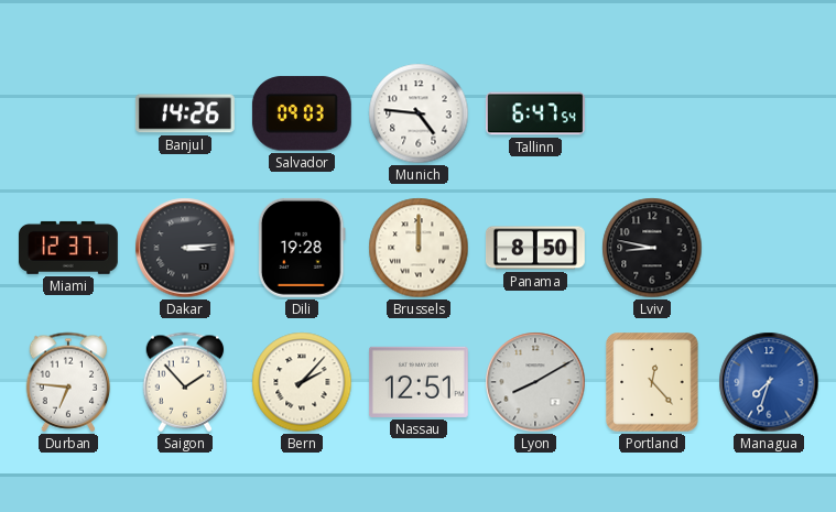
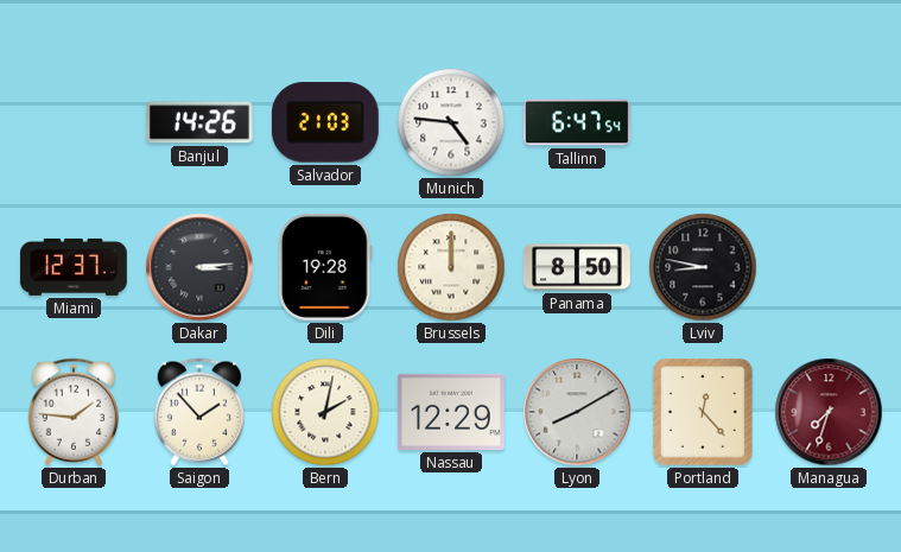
Salvador: 09:03 -> 21:03
Durban: 6:46 -> 1:46
Bern: 2:07 -> 2:02
Nassau: 12:51 -> 12:29
Managua dial: blue -> burgundy
